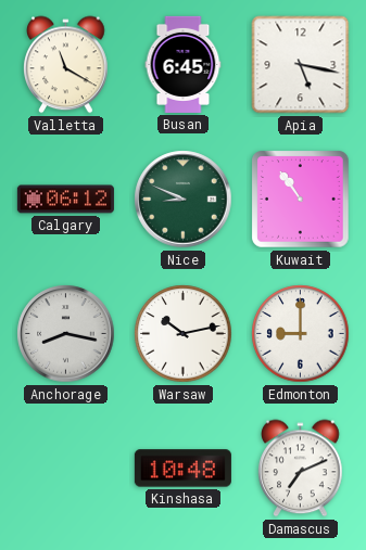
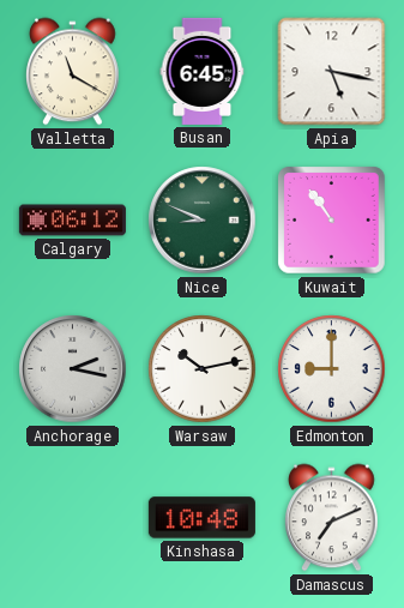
Anchorage: 8:17 -> 2:17
